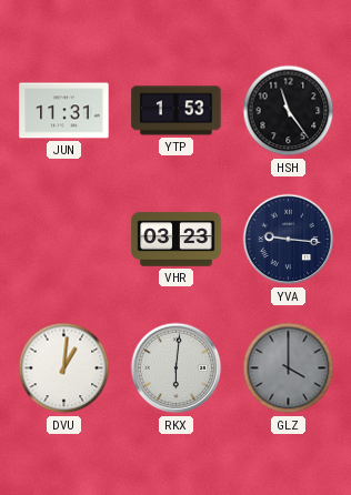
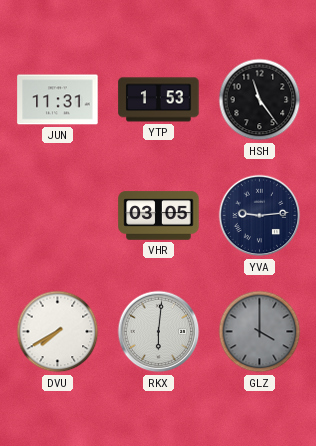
VHR: 03:23 -> 03:05
YVA: 9:16 -> 9:14
DVU: 1:01 -> 7:40
